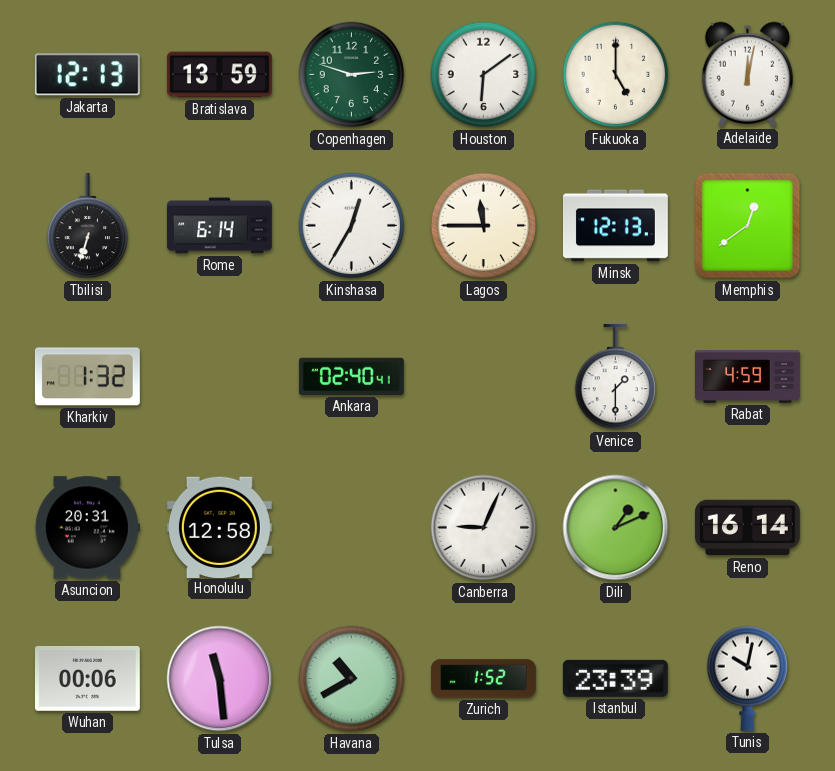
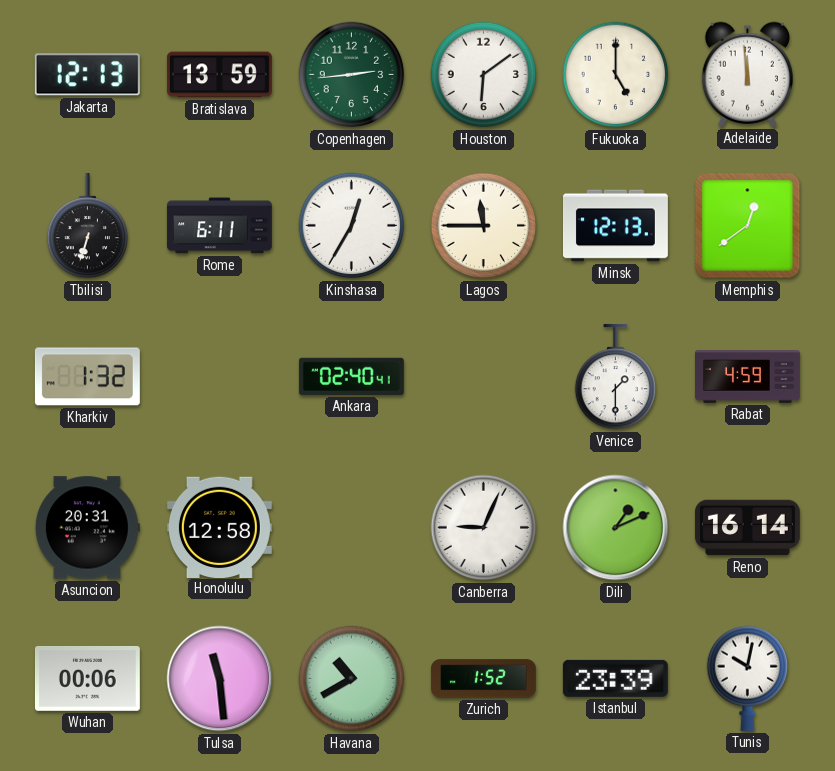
Copenhagen: 2:48 -> 2:44
Adelaide: 12:02 -> 11:59
Rome: 6:14 -> 6:11
